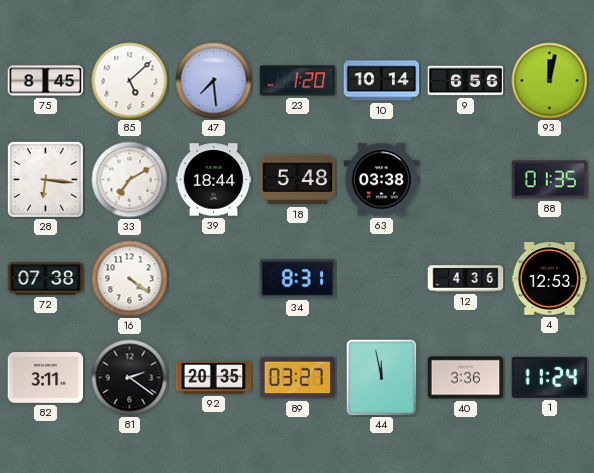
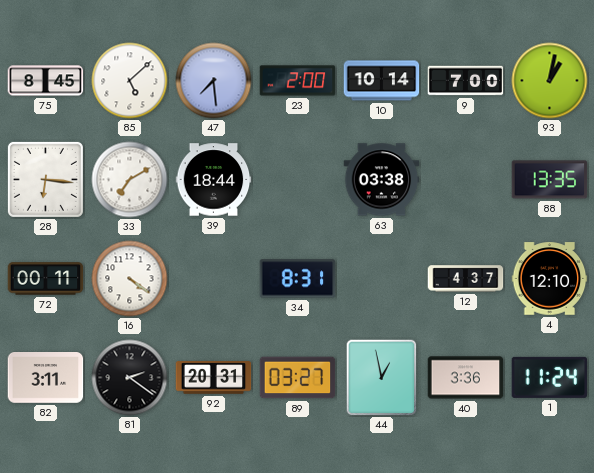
23: 1:20 -> 2:00
9: 6:56 -> 7:00
93: 12:02 -> 1:02
18: 5:48 -> none
88: 01:35 -> 13:35
72: 07:38 -> 00:11
12: 4:36 -> 4:37
4: 12:53 -> 12:10
92: 20:35 -> 20:31
44: 11:58 -> 12:58
